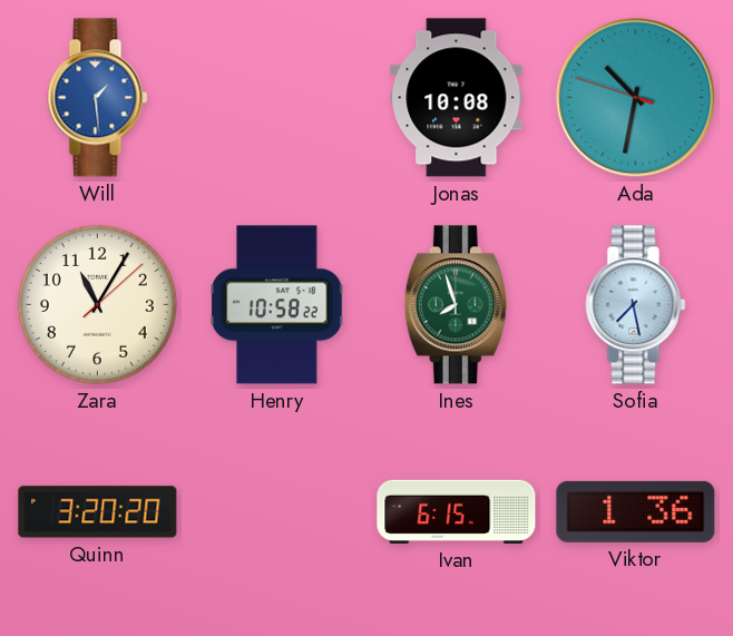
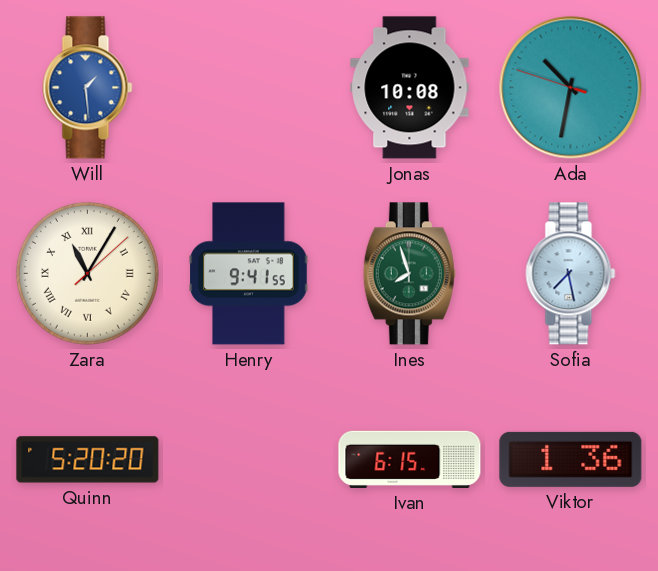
Zara numerals: Arabic -> Roman
Henry: 10:58 -> 9:41
Quinn: 3:20 -> 5:20
